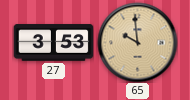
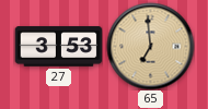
65: 9:59 -> 6:59
